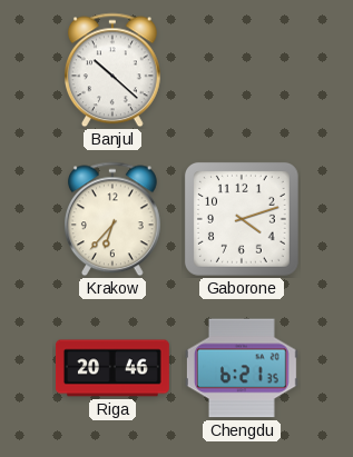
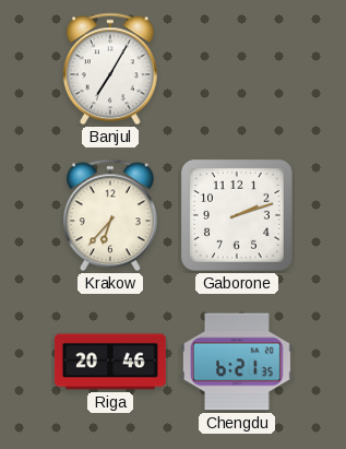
Banjul: 10:22 -> 7:05
Gaborone: 4:12 -> 2:12
